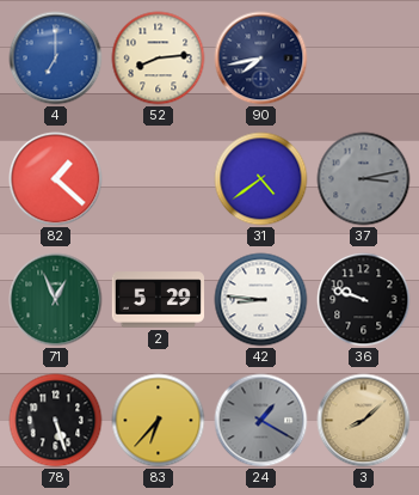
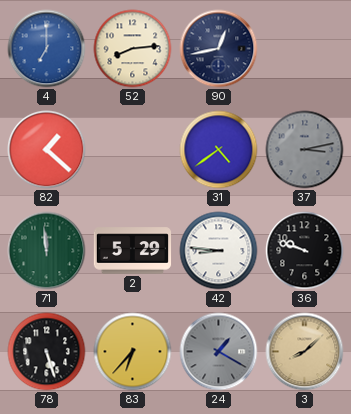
90: 7:43 -> 12:43
71: 12:56 -> 11:59
